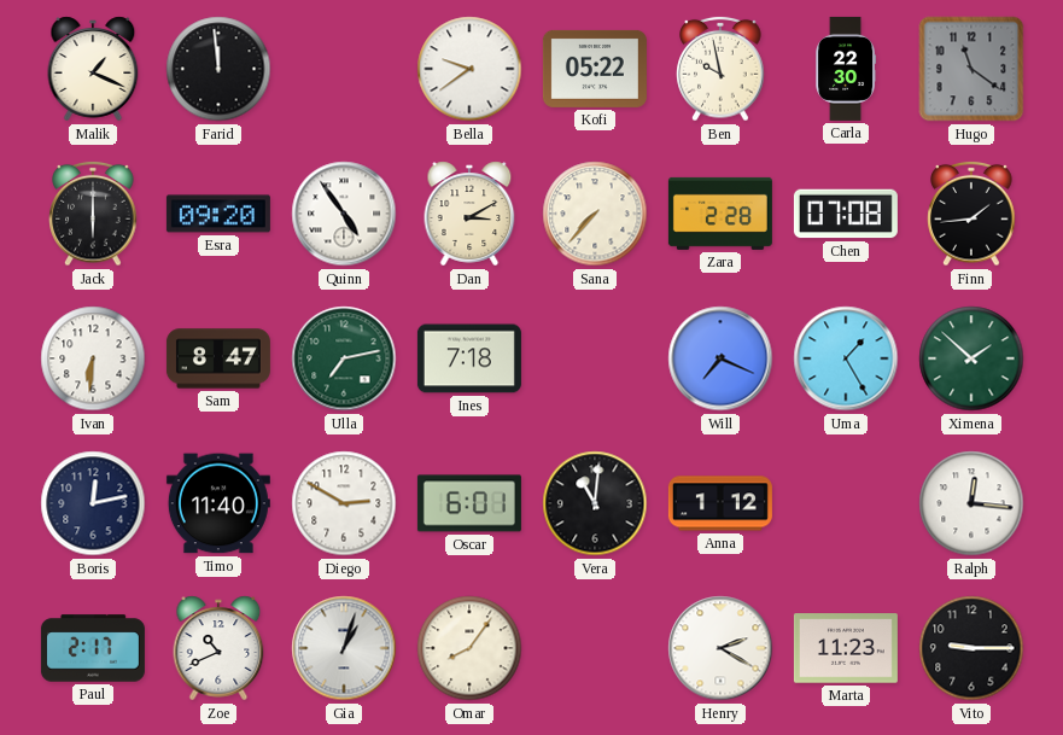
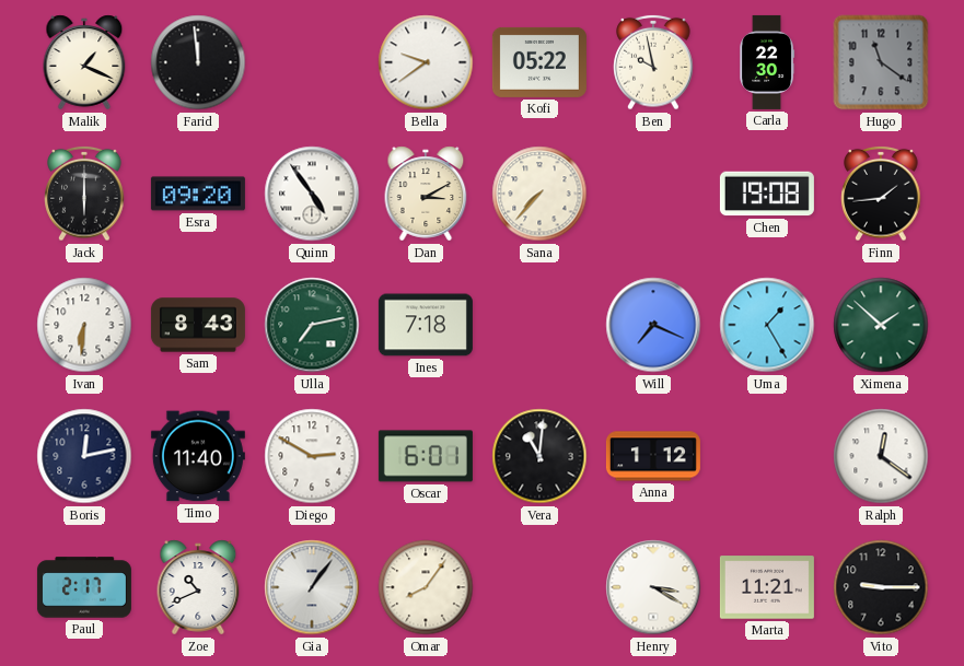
Zara: 2:28 -> none
Chen: 07:08 -> 19:08
Sam: 8:47 -> 8:43
Ralph: 12:16 -> 12:21
Gia: 1:03 -> 1:06
Henry: 2:20 -> 3:20
Marta: 11:23 -> 11:21
